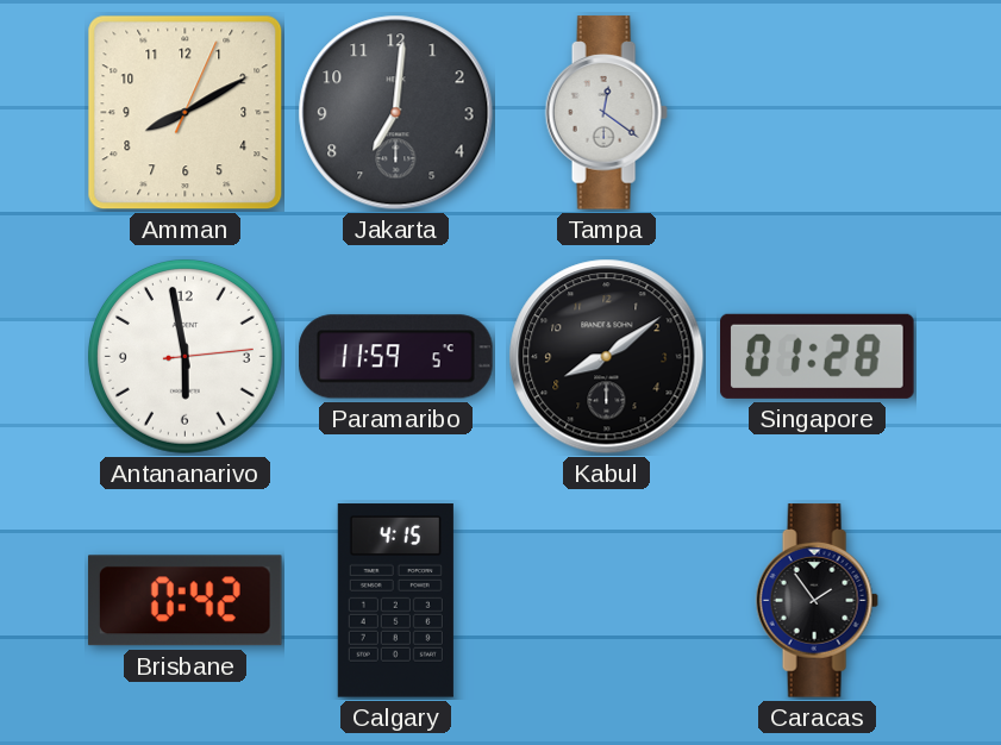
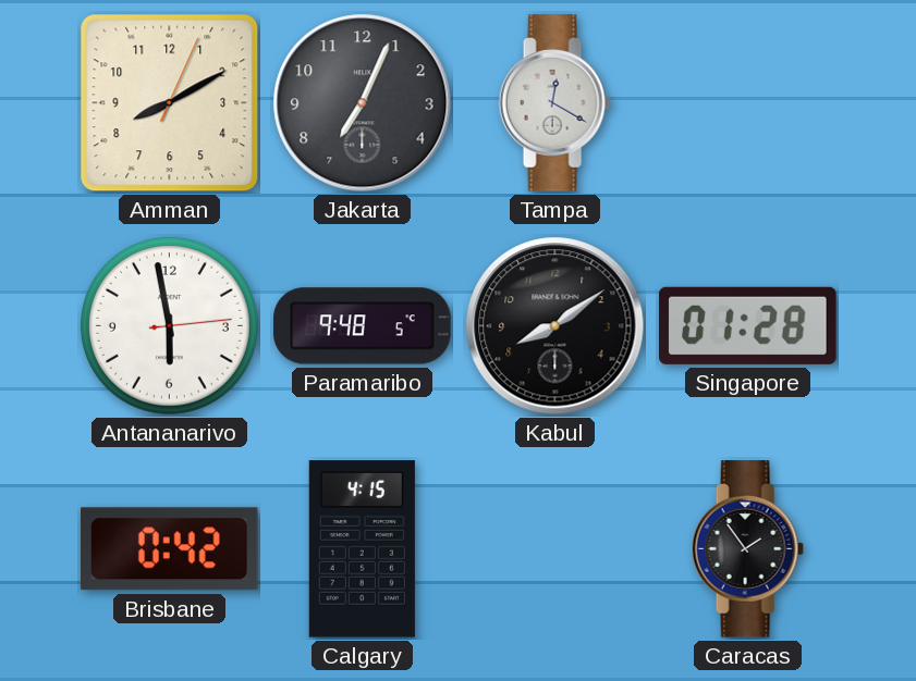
Jakarta: 7:01 -> 7:04
Tampa: 12:21 -> 12:20
Paramaribo: 11:59 -> 9:48
